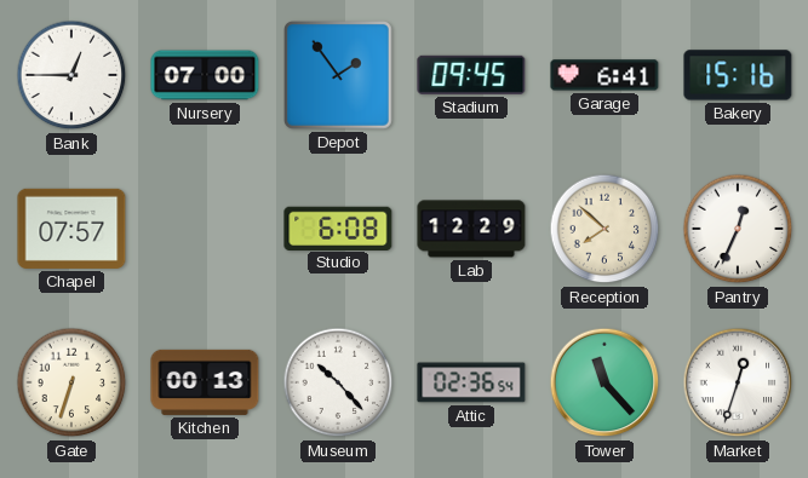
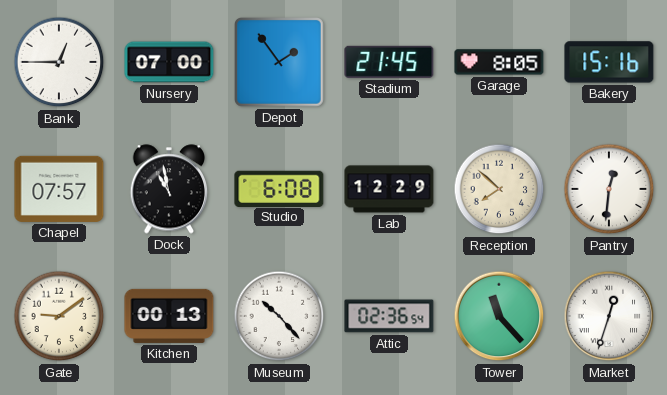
Stadium: 09:45 -> 21:45
Garage: 6:41 -> 8:05
Dock: none -> 10:58
Pantry: 12:34 -> 12:31
Gate: 6:33 -> 9:09
